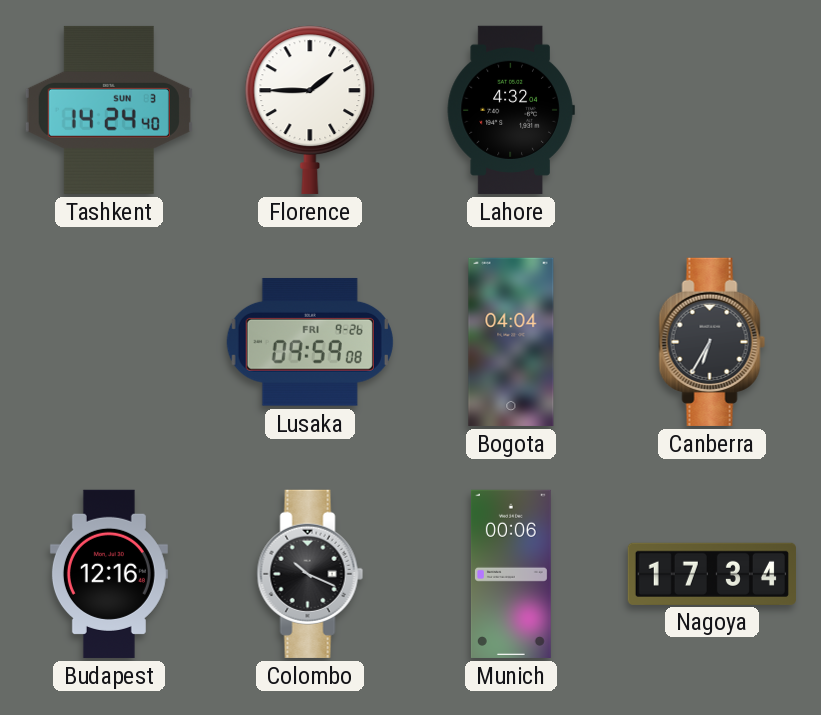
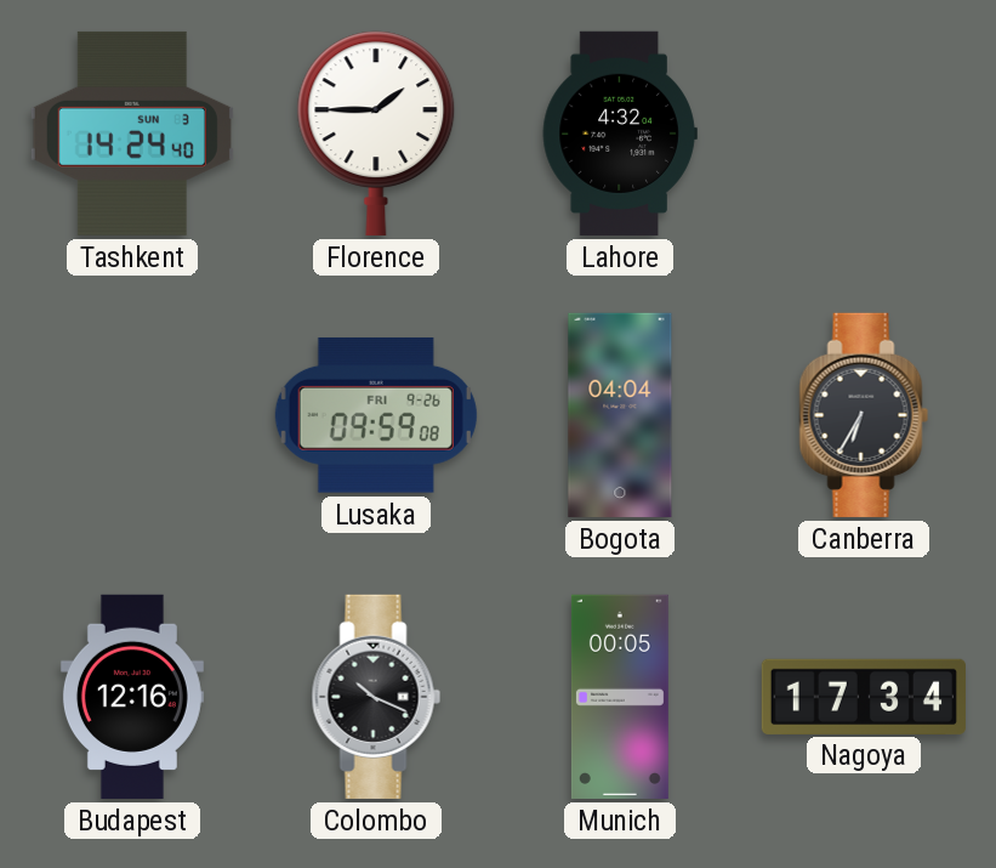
Munich: 00:06 -> 00:05
